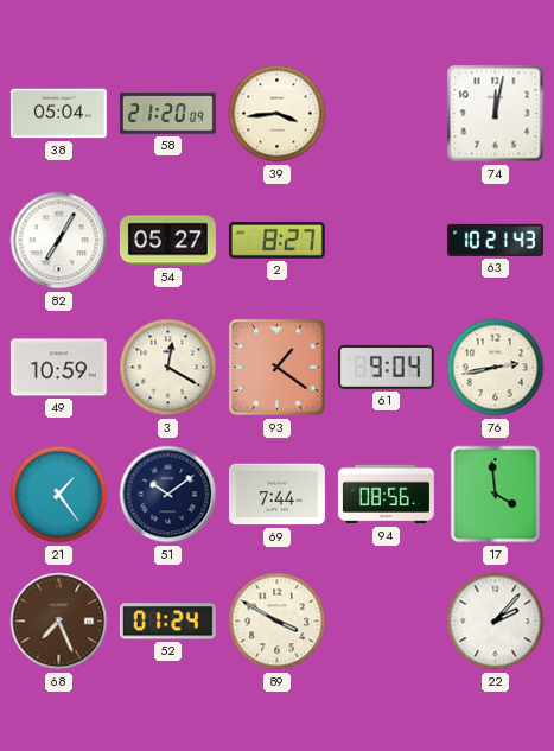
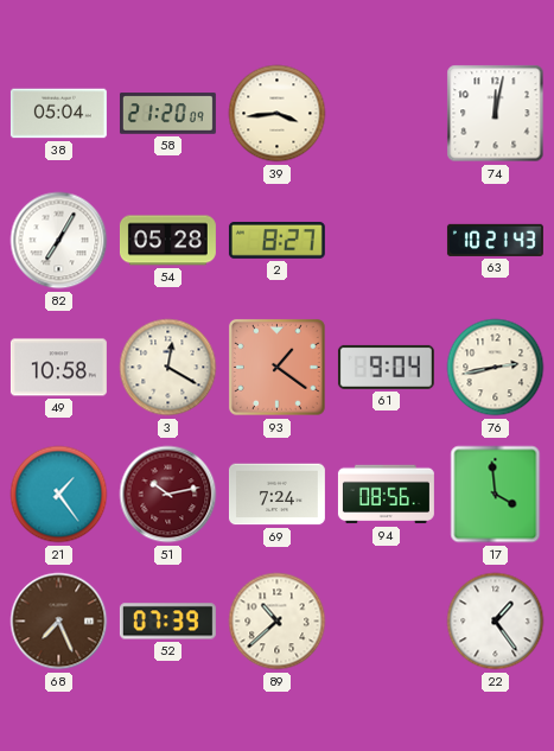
54: 05:27 -> 05:28
49: 10:59 -> 10:58
51: 10:09 -> 10:13
51 dial: navy -> burgundy
69: 7:44 -> 7:24
52: 01:24 -> 07:39
89: 3:50 -> 10:38
22: 2:07 -> 1:24
